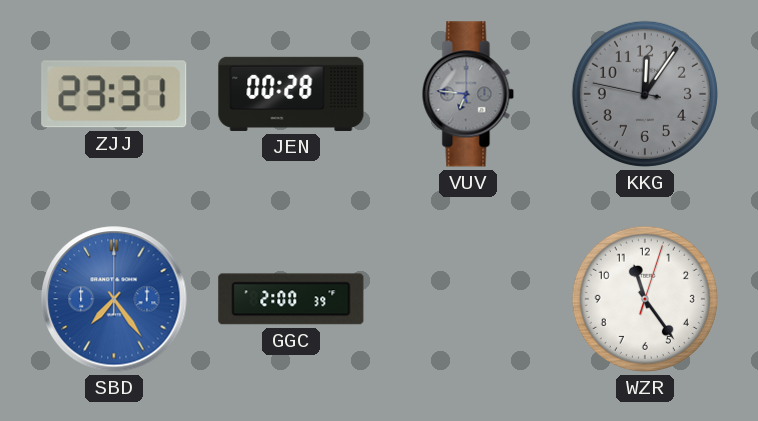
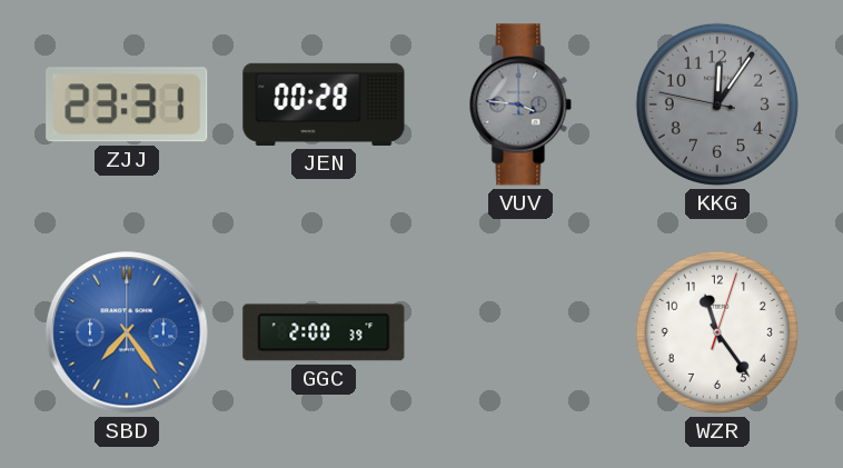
VUV: 6:46 -> 3:46
